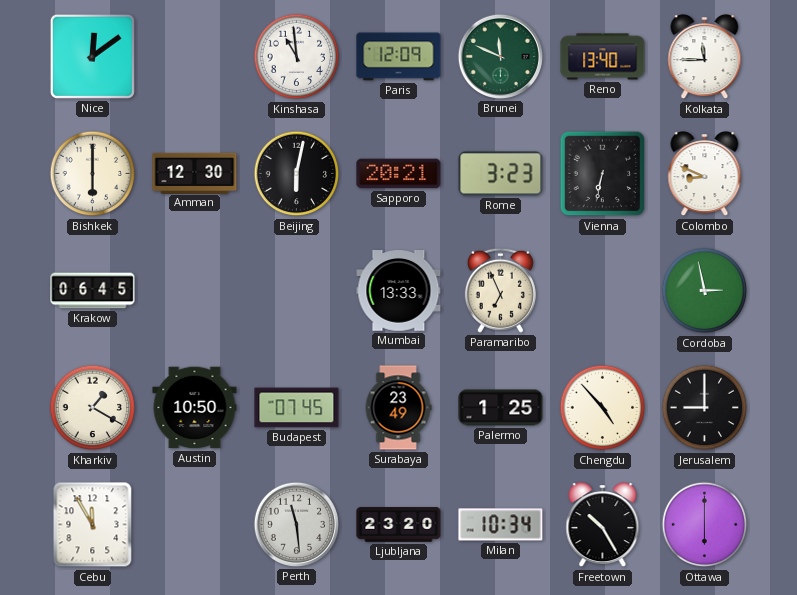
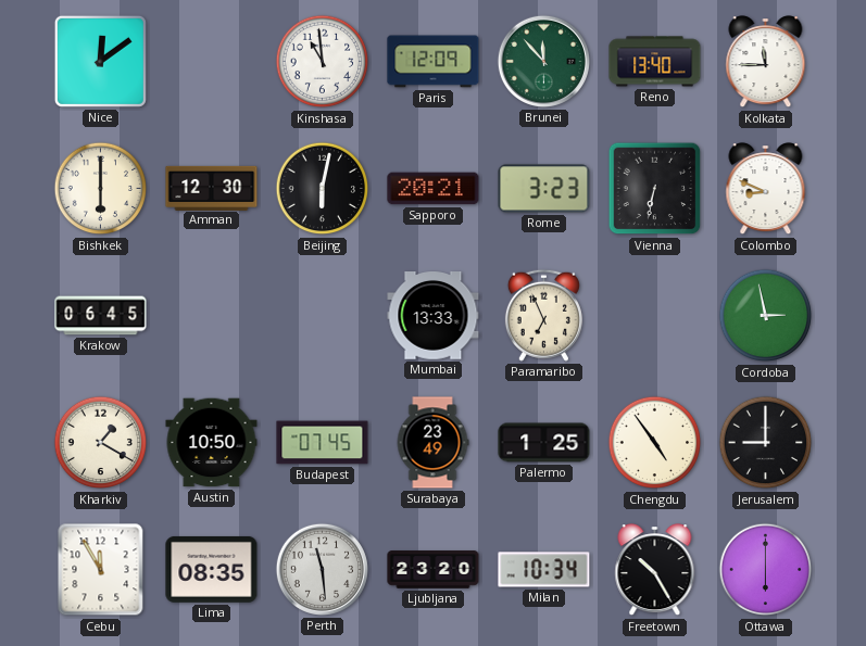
Brunei: 11:49 -> 11:53
Chengdu: 4:53 -> 4:54
Lima: none -> 08:35
